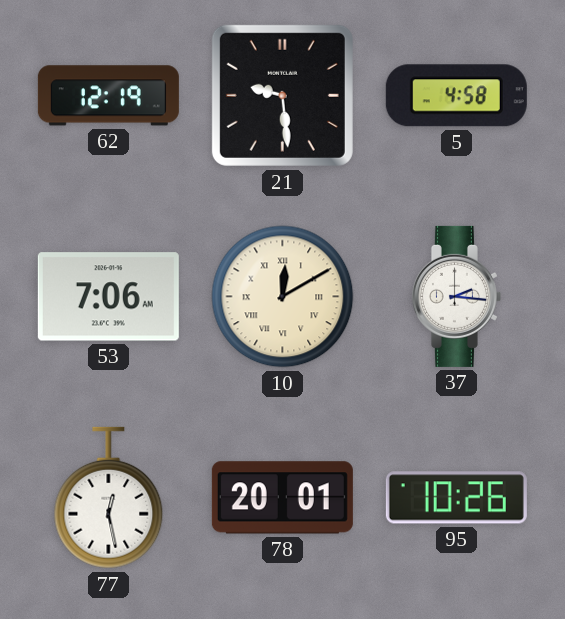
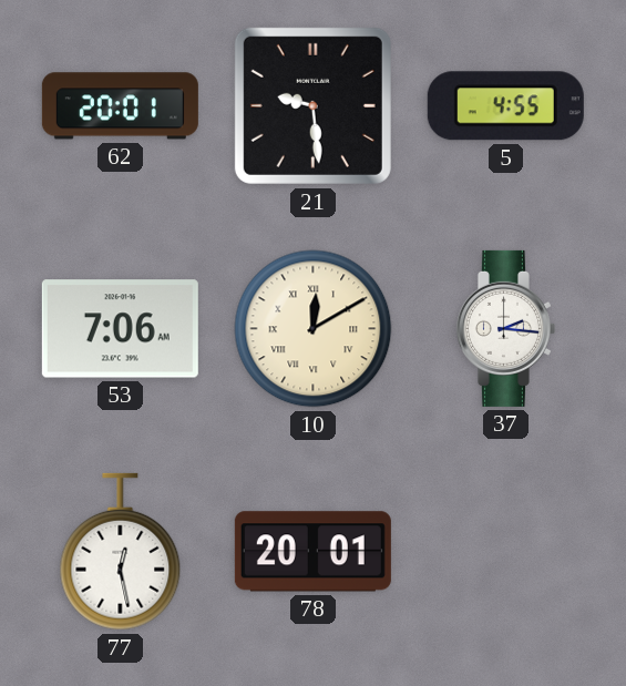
62: 12:19 -> 20:01
5: 4:58 -> 4:55
95: 10:26 -> none
